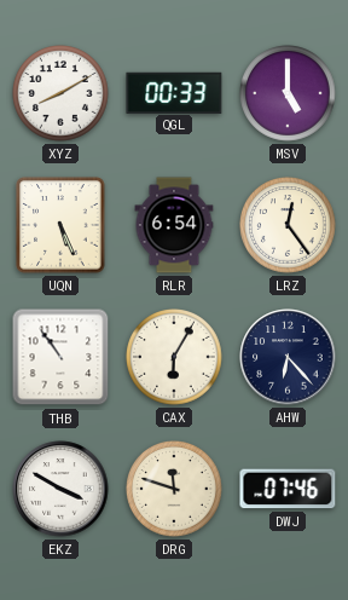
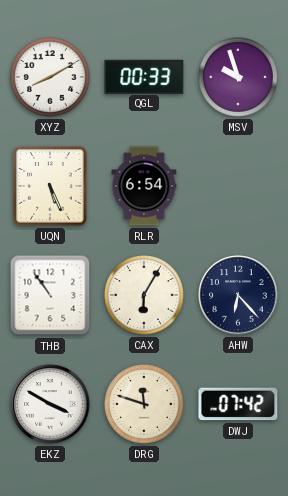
MSV: 5:00 -> 9:57
LRZ: 12:24 -> none
DWJ: 07:46 -> 07:42
